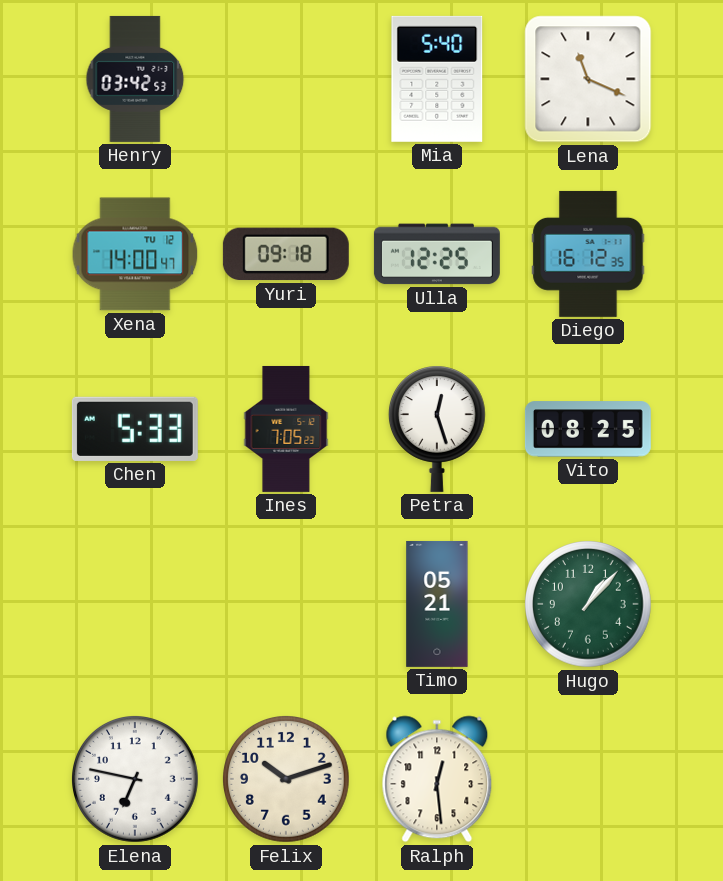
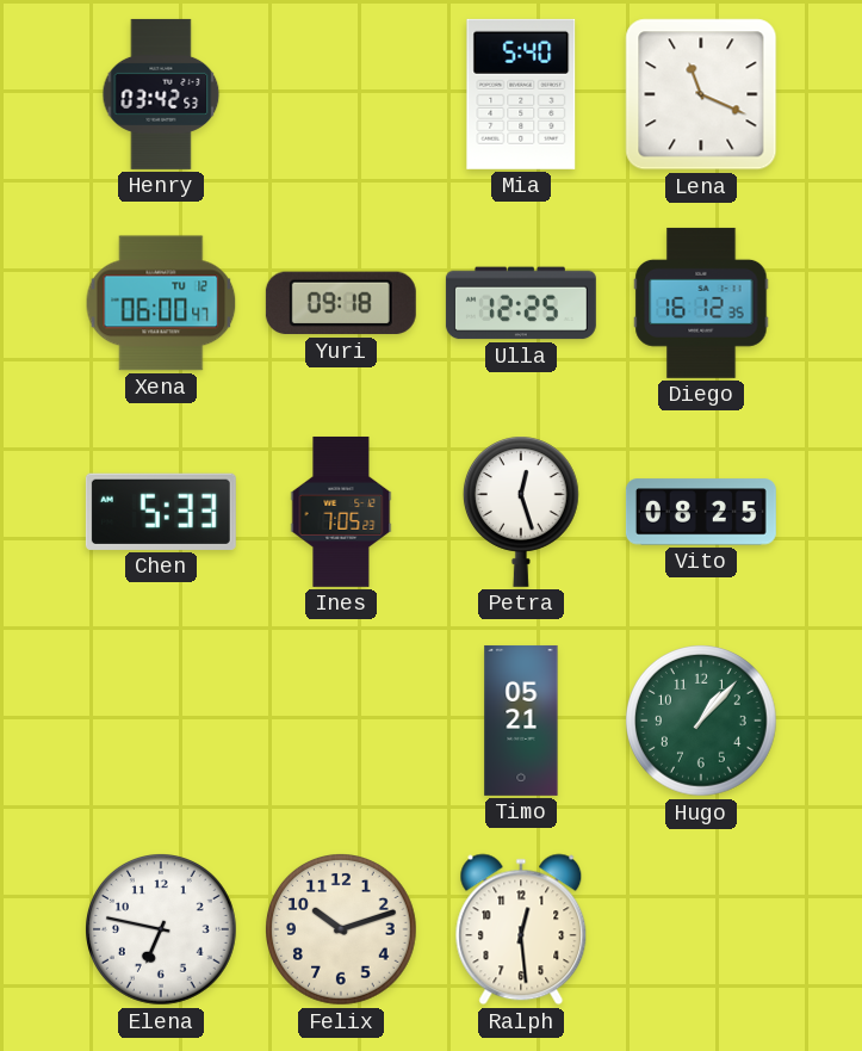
Xena: 14:00 -> 06:00
